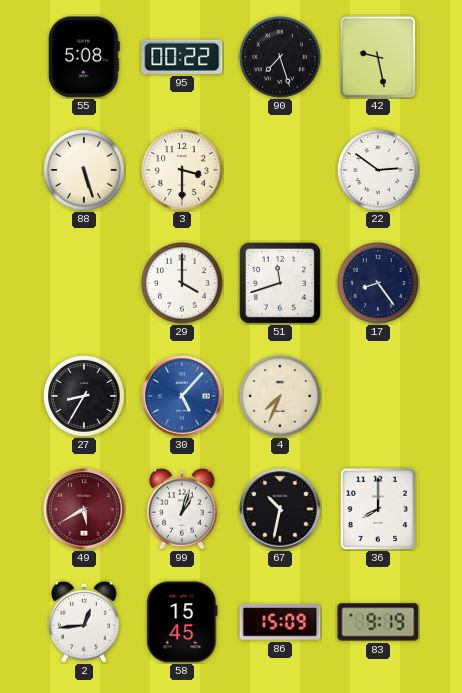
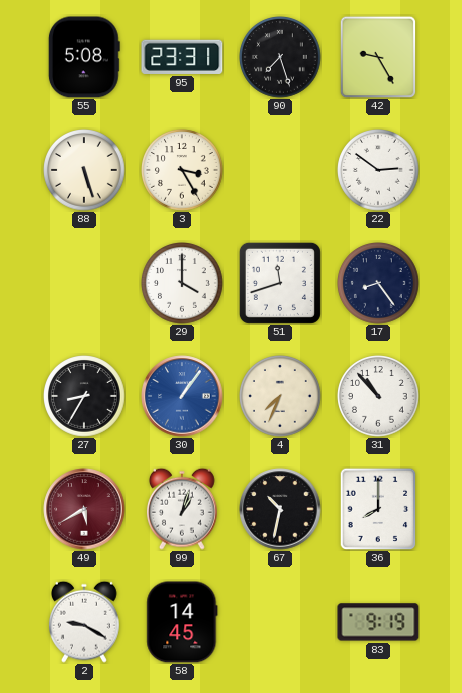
95: 00:22 -> 23:31
42: 9:28 -> 9:25
3: 3:30 -> 3:25
30: 5:07 -> 1:06
31: none -> 10:53
2: 12:44 -> 9:20
58: 15:45 -> 14:45
86: 15:09 -> none
